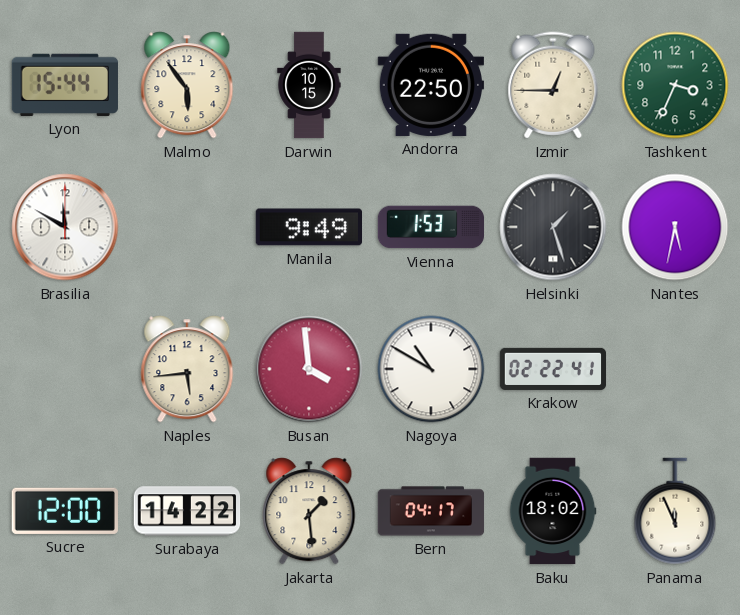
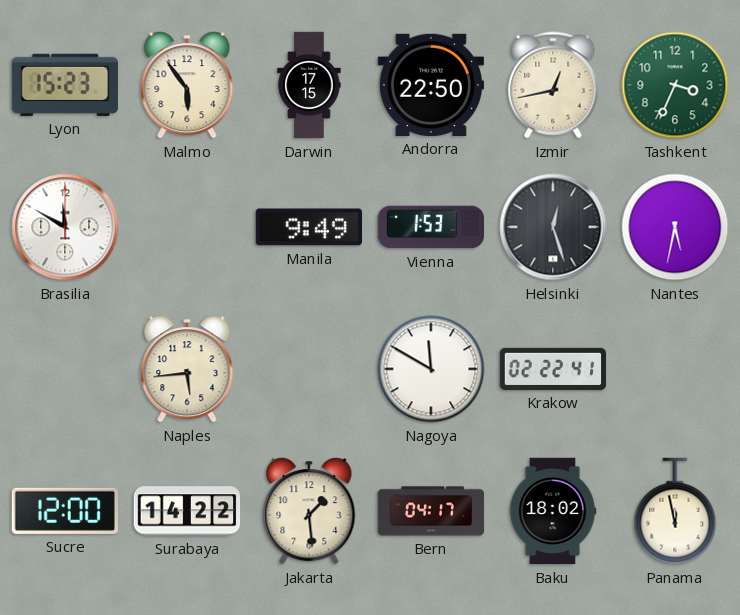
Lyon: 15:44 -> 15:23
Darwin: 10:15 -> 17:15
Izmir: 12:45 -> 12:43
Helsinki: 1:27 -> 12:27
Busan: 3:59 -> none
Nagoya: 10:50 -> 11:50
Panama: 11:56 -> 11:58
